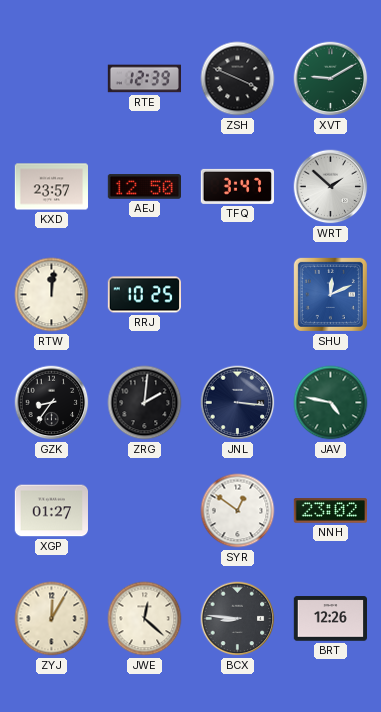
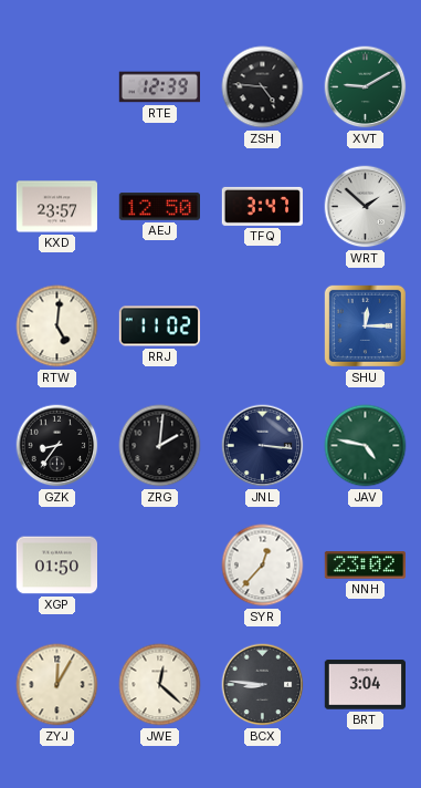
ZSH: 3:49 -> 4:46
RTW: 12:01 -> 5:01
RRJ: 10:25 -> 11:02
SHU: 12:11 -> 12:15
XGP: 01:27 -> 01:50
SYR: 12:51 -> 12:37
BRT: 12:26 -> 3:04
